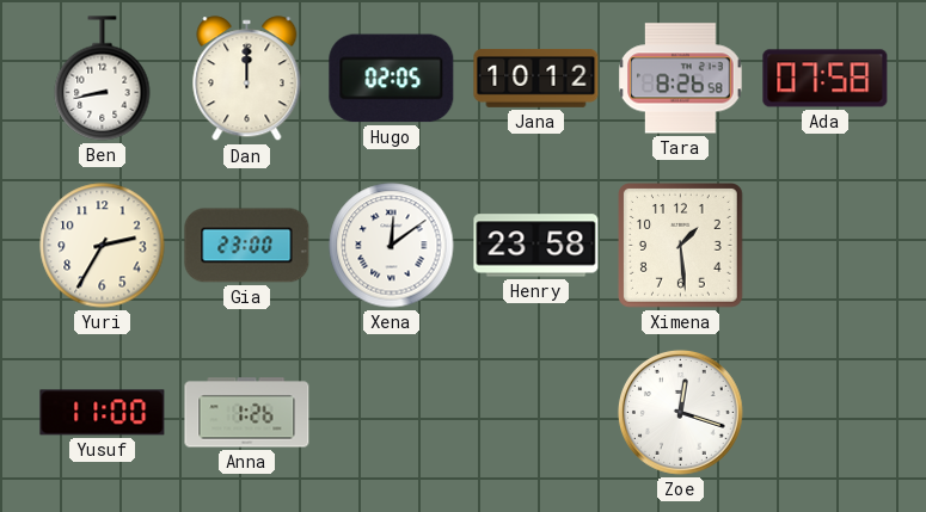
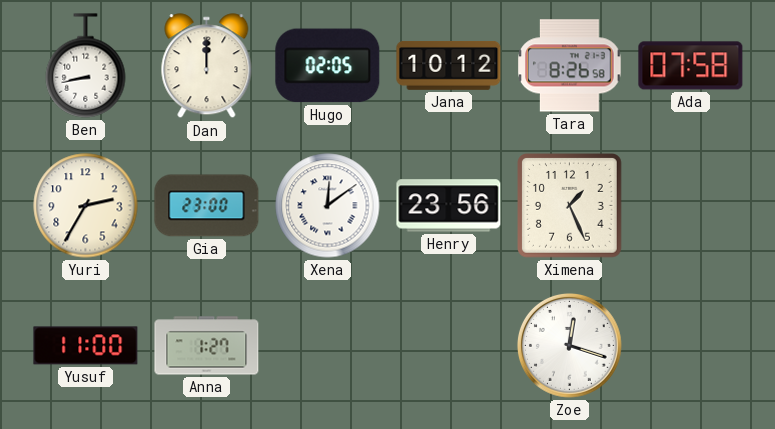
Henry: 23:58 -> 23:56
Ximena: 1:29 -> 1:26
Anna: 1:26 -> 1:27
